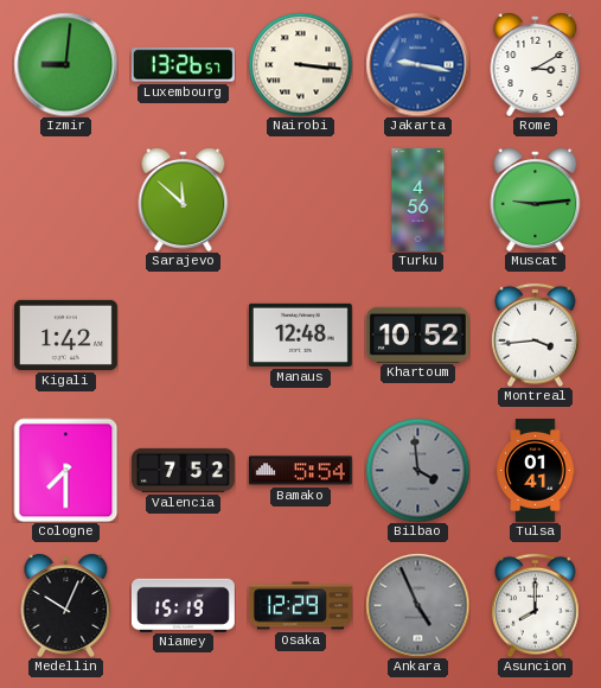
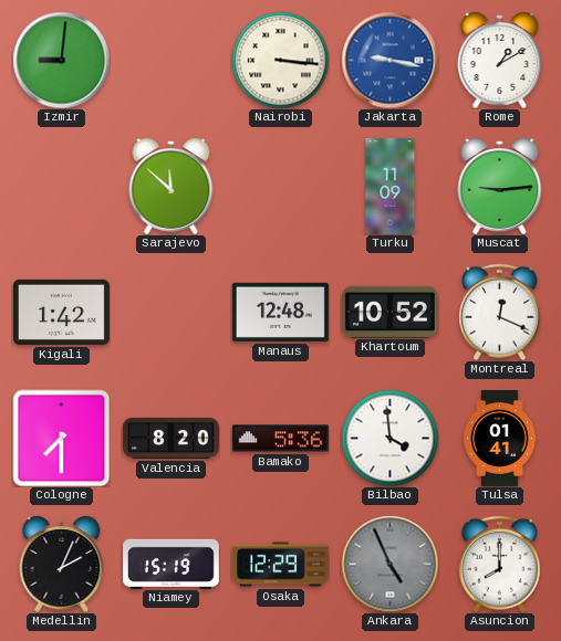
Luxembourg: 13:26 -> none
Rome: 3:10 -> 1:10
Turku: 4:56 -> 11:09
Montreal: 3:44 -> 12:19
Valencia: 7:52 -> 8:20
Bamako: 5:54 -> 5:36
Bilbao dial: grey -> white
Medellin: 10:04 -> 2:04
